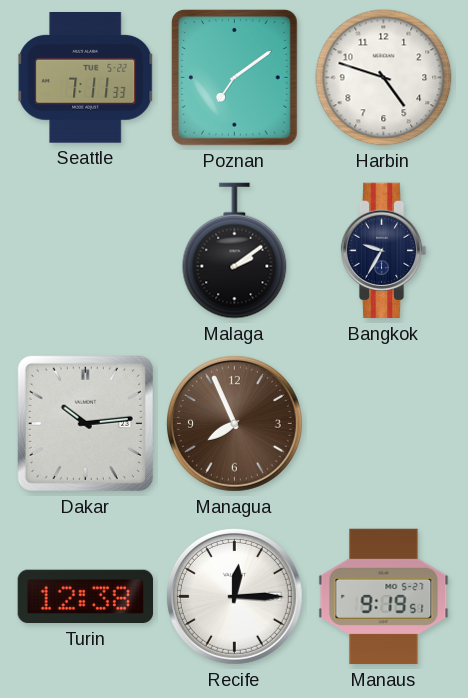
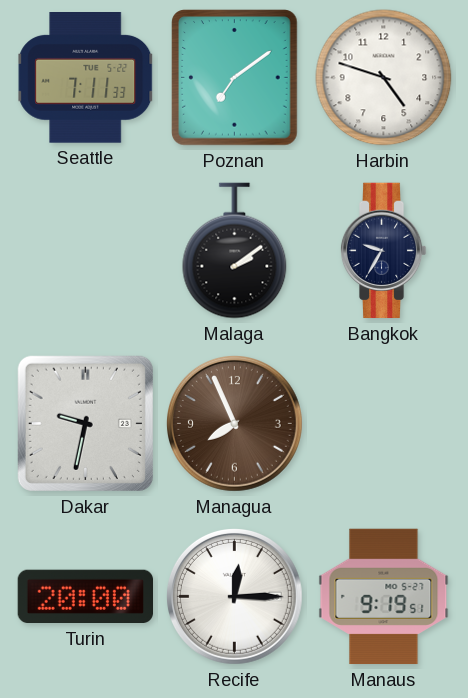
Dakar: 10:14 -> 9:32
Turin: 12:38 -> 20:00
